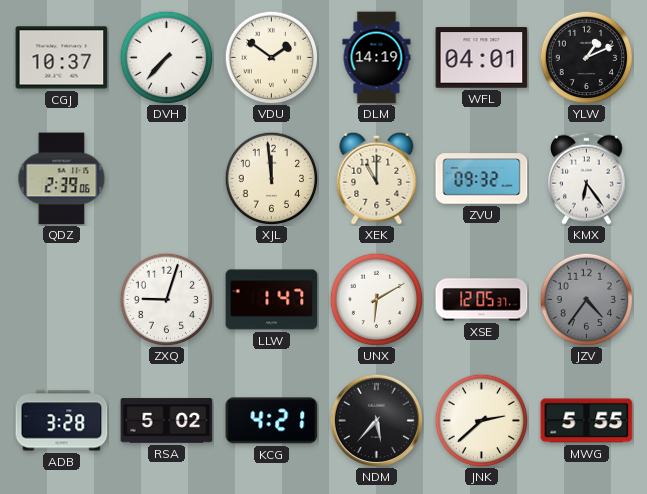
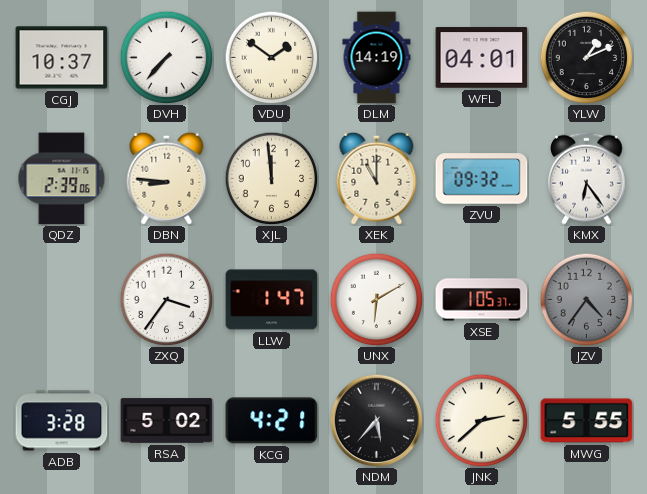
DBN: none -> 8:46
ZXQ: 9:03 -> 3:36
XSE: 12:05 -> 1:05
